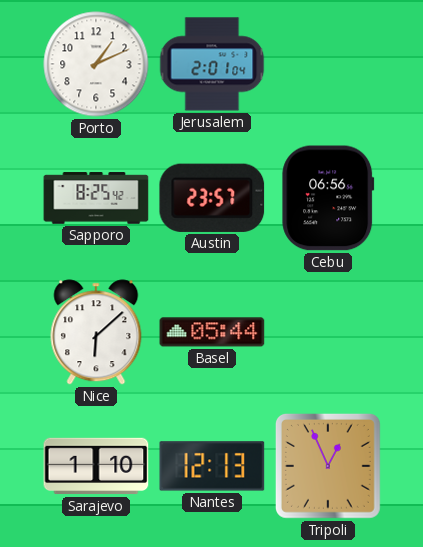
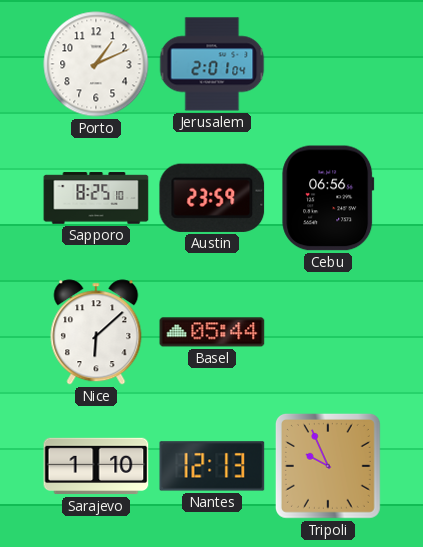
Sapporo: 8:25:42 -> 8:25:10
Austin: 23:57 -> 23:59
Tripoli: 12:56 -> 9:56
